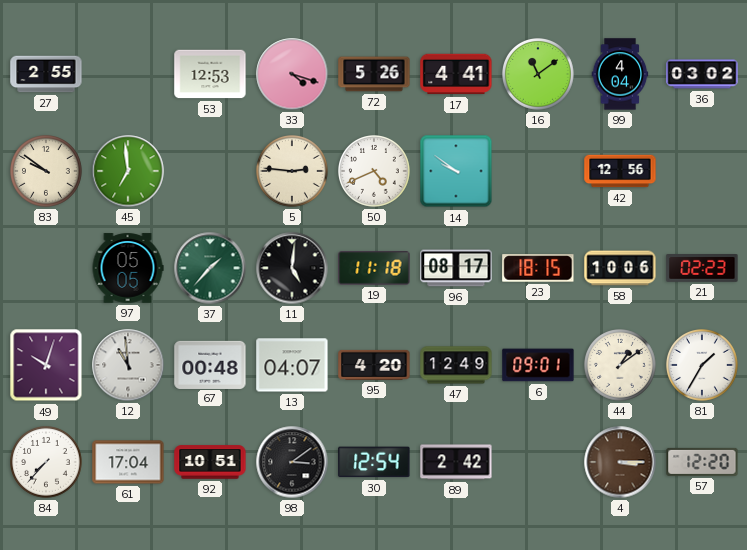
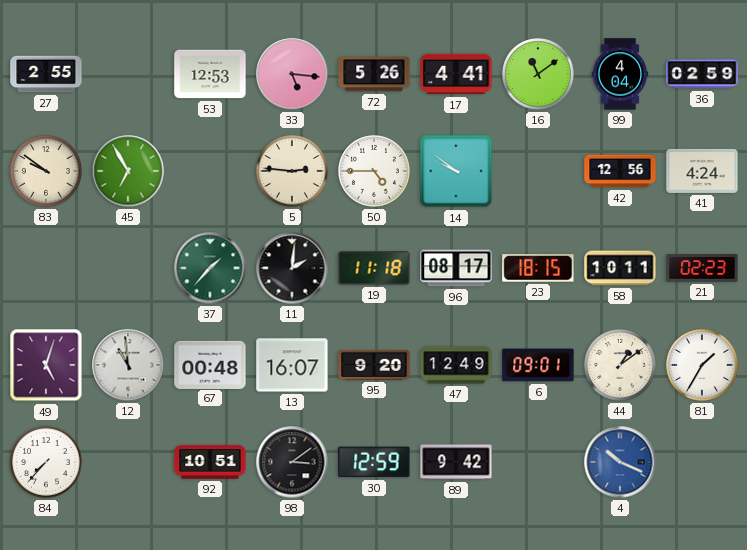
33: 4:18 -> 5:16
36: 03:02 -> 02:59
45: 6:59 -> 6:55
50: 4:41 -> 4:45
41: none -> 4:24
97: 05:05 -> none
11: 5:01 -> 2:01
58: 10:06 -> 10:11
49: 10:03 -> 5:03
13: 04:07 -> 16:07
95: 4:20 -> 9:20
61: 17:04 -> none
30: 12:54 -> 12:59
89: 2:42 -> 9:42
4: 3:15 -> 10:19
4 dial: brown -> blue
57: 12:20 -> none
